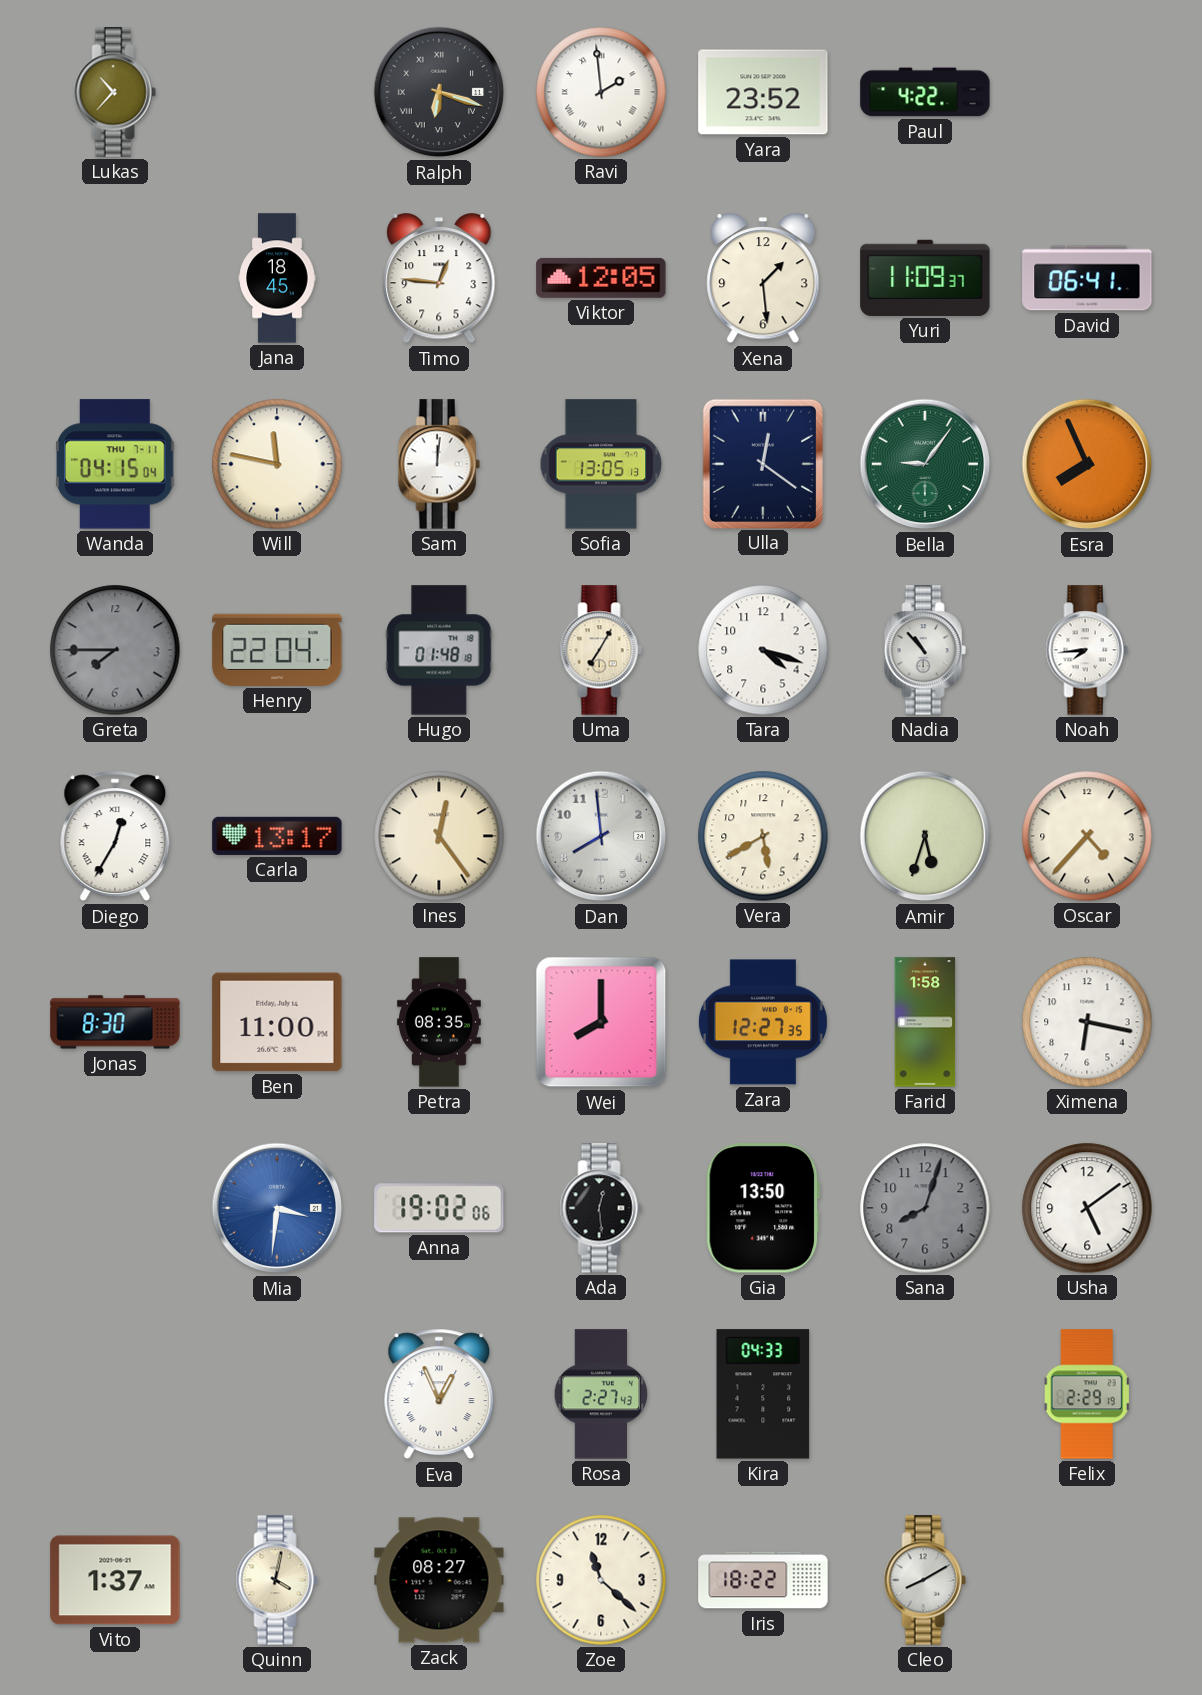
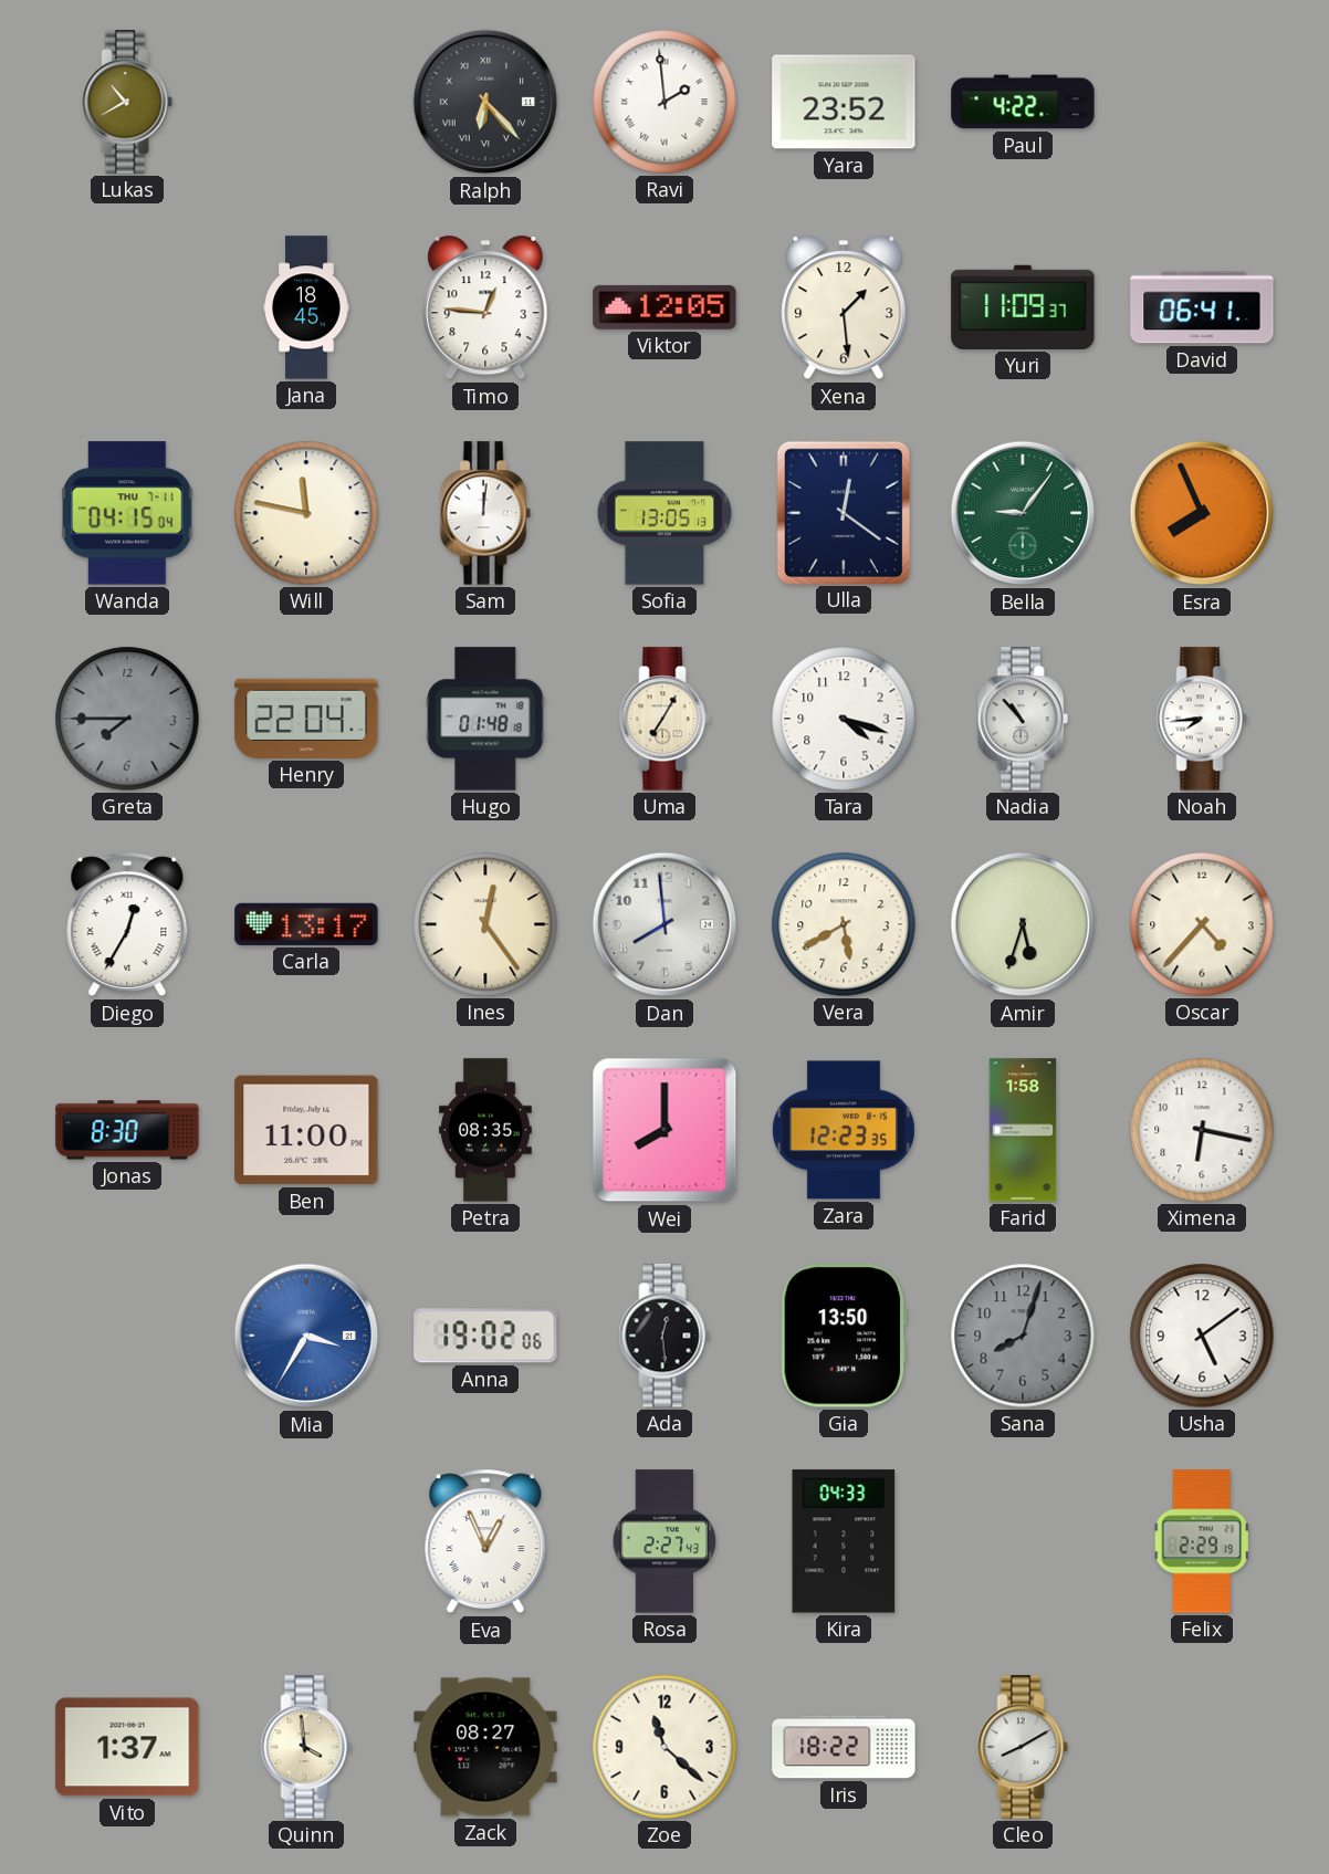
Lukas: 10:37 -> 10:40
Ralph: 6:18 -> 6:23
Zara: 12:27 -> 12:23
Mia: 3:31 -> 3:35
Quinn: 4:02 -> 3:59
